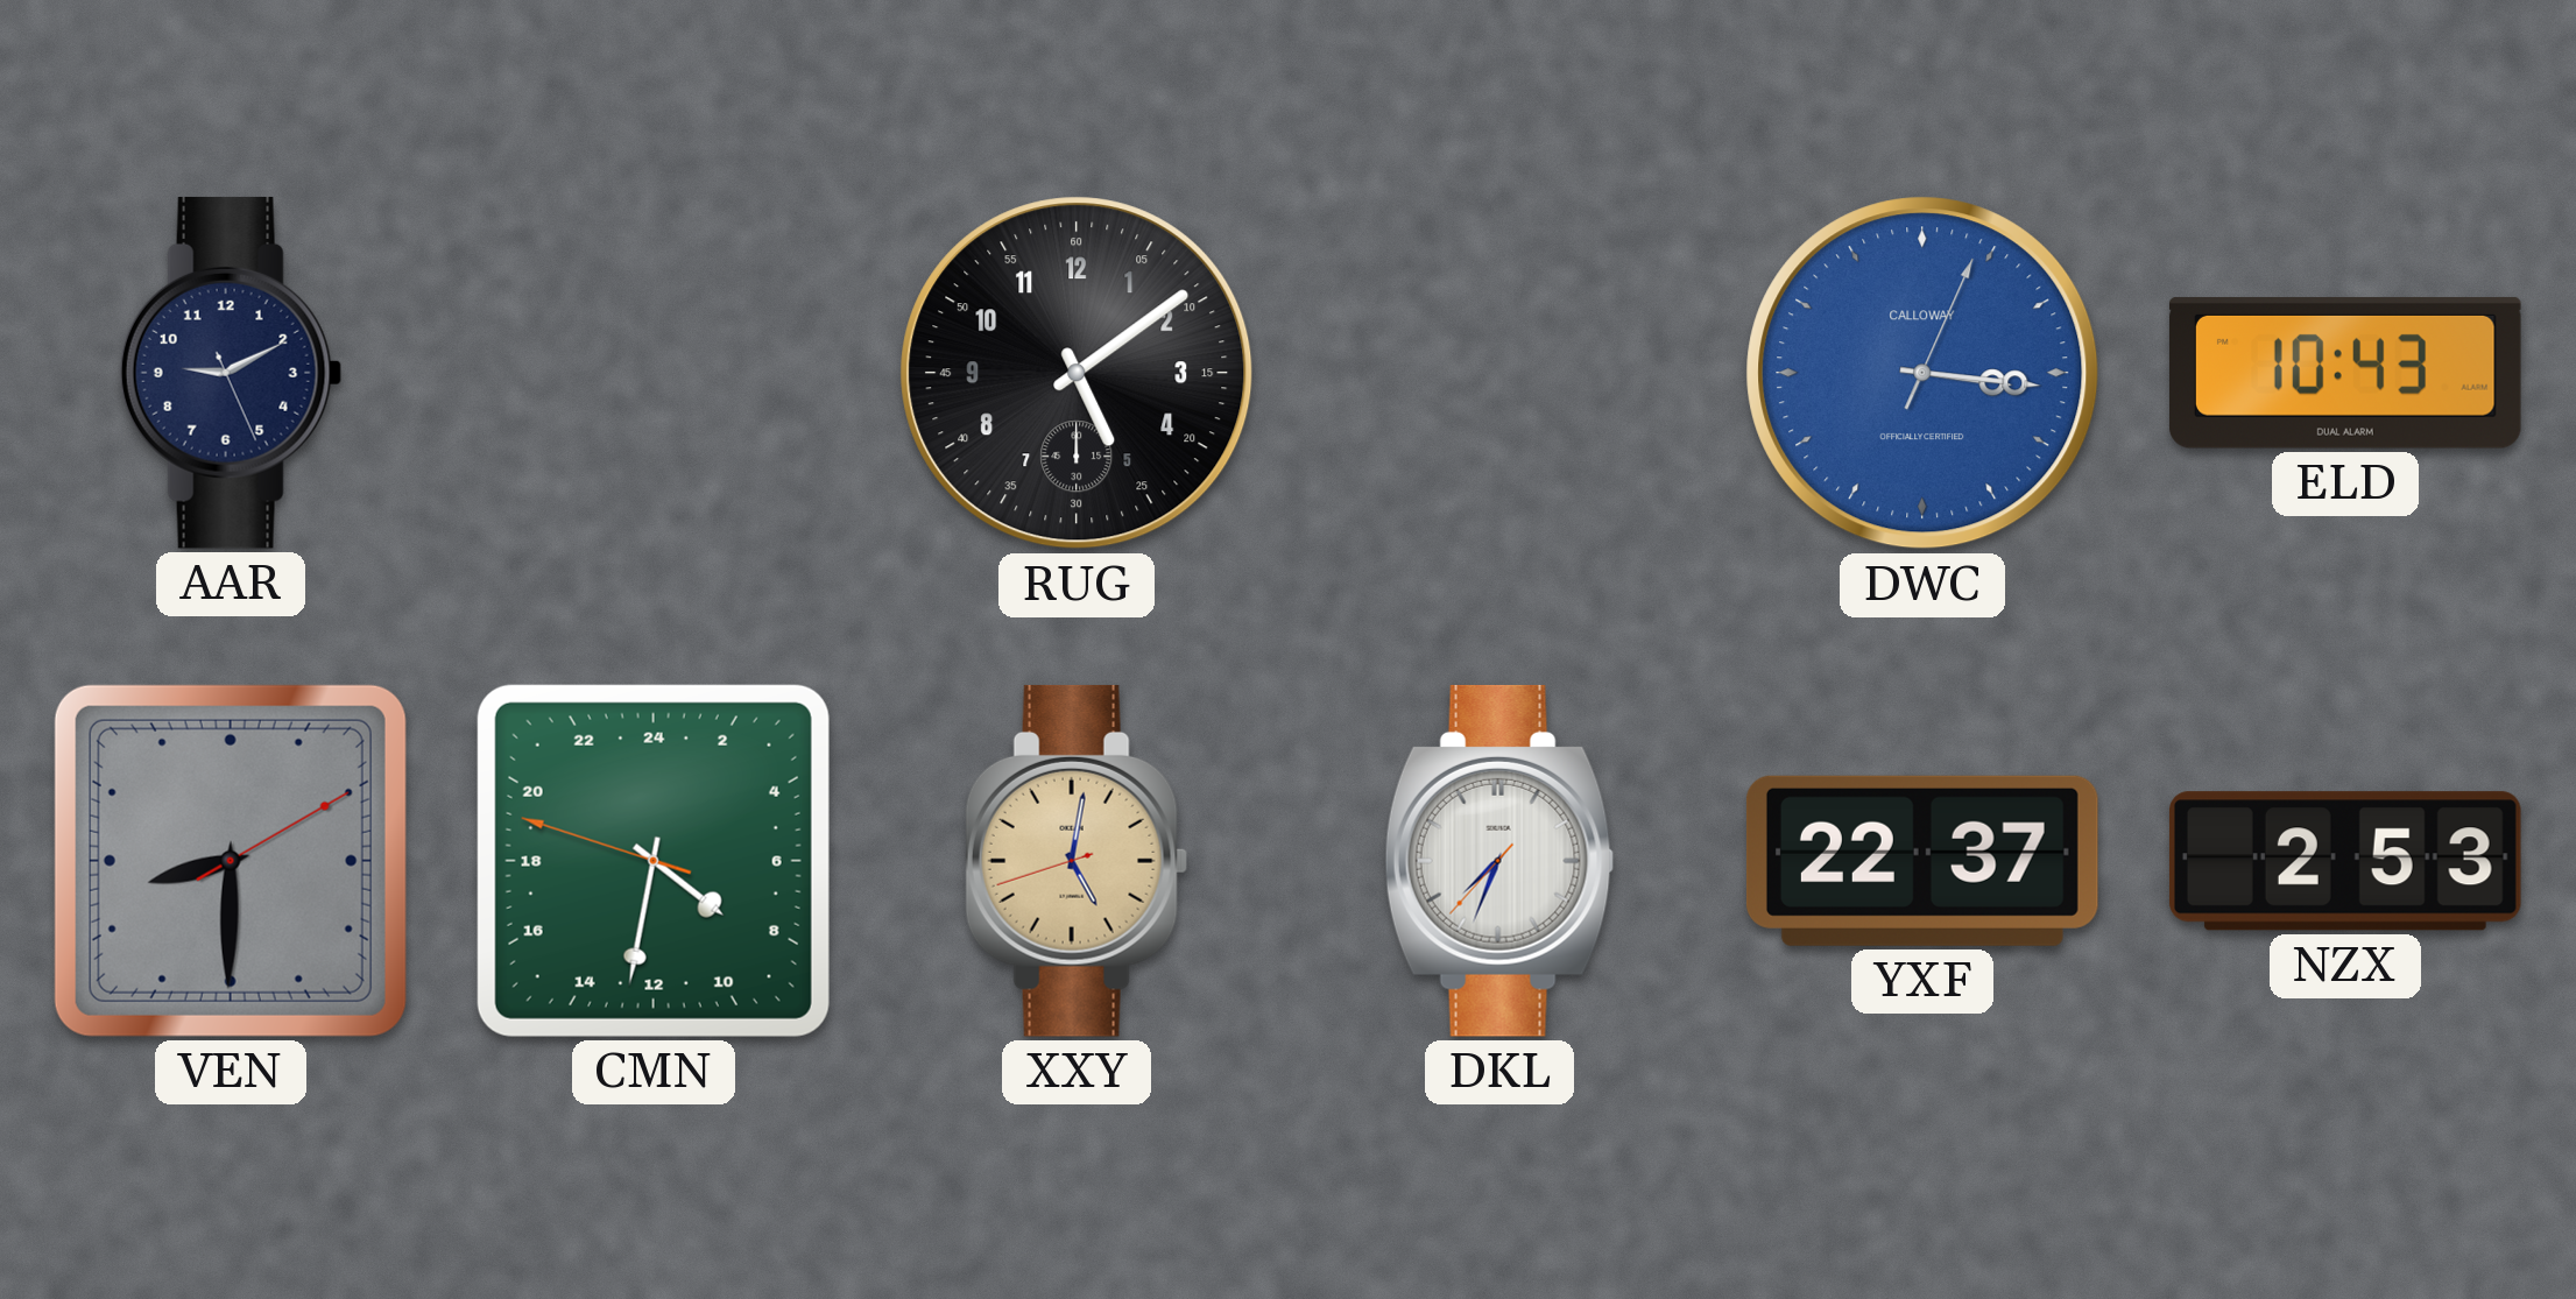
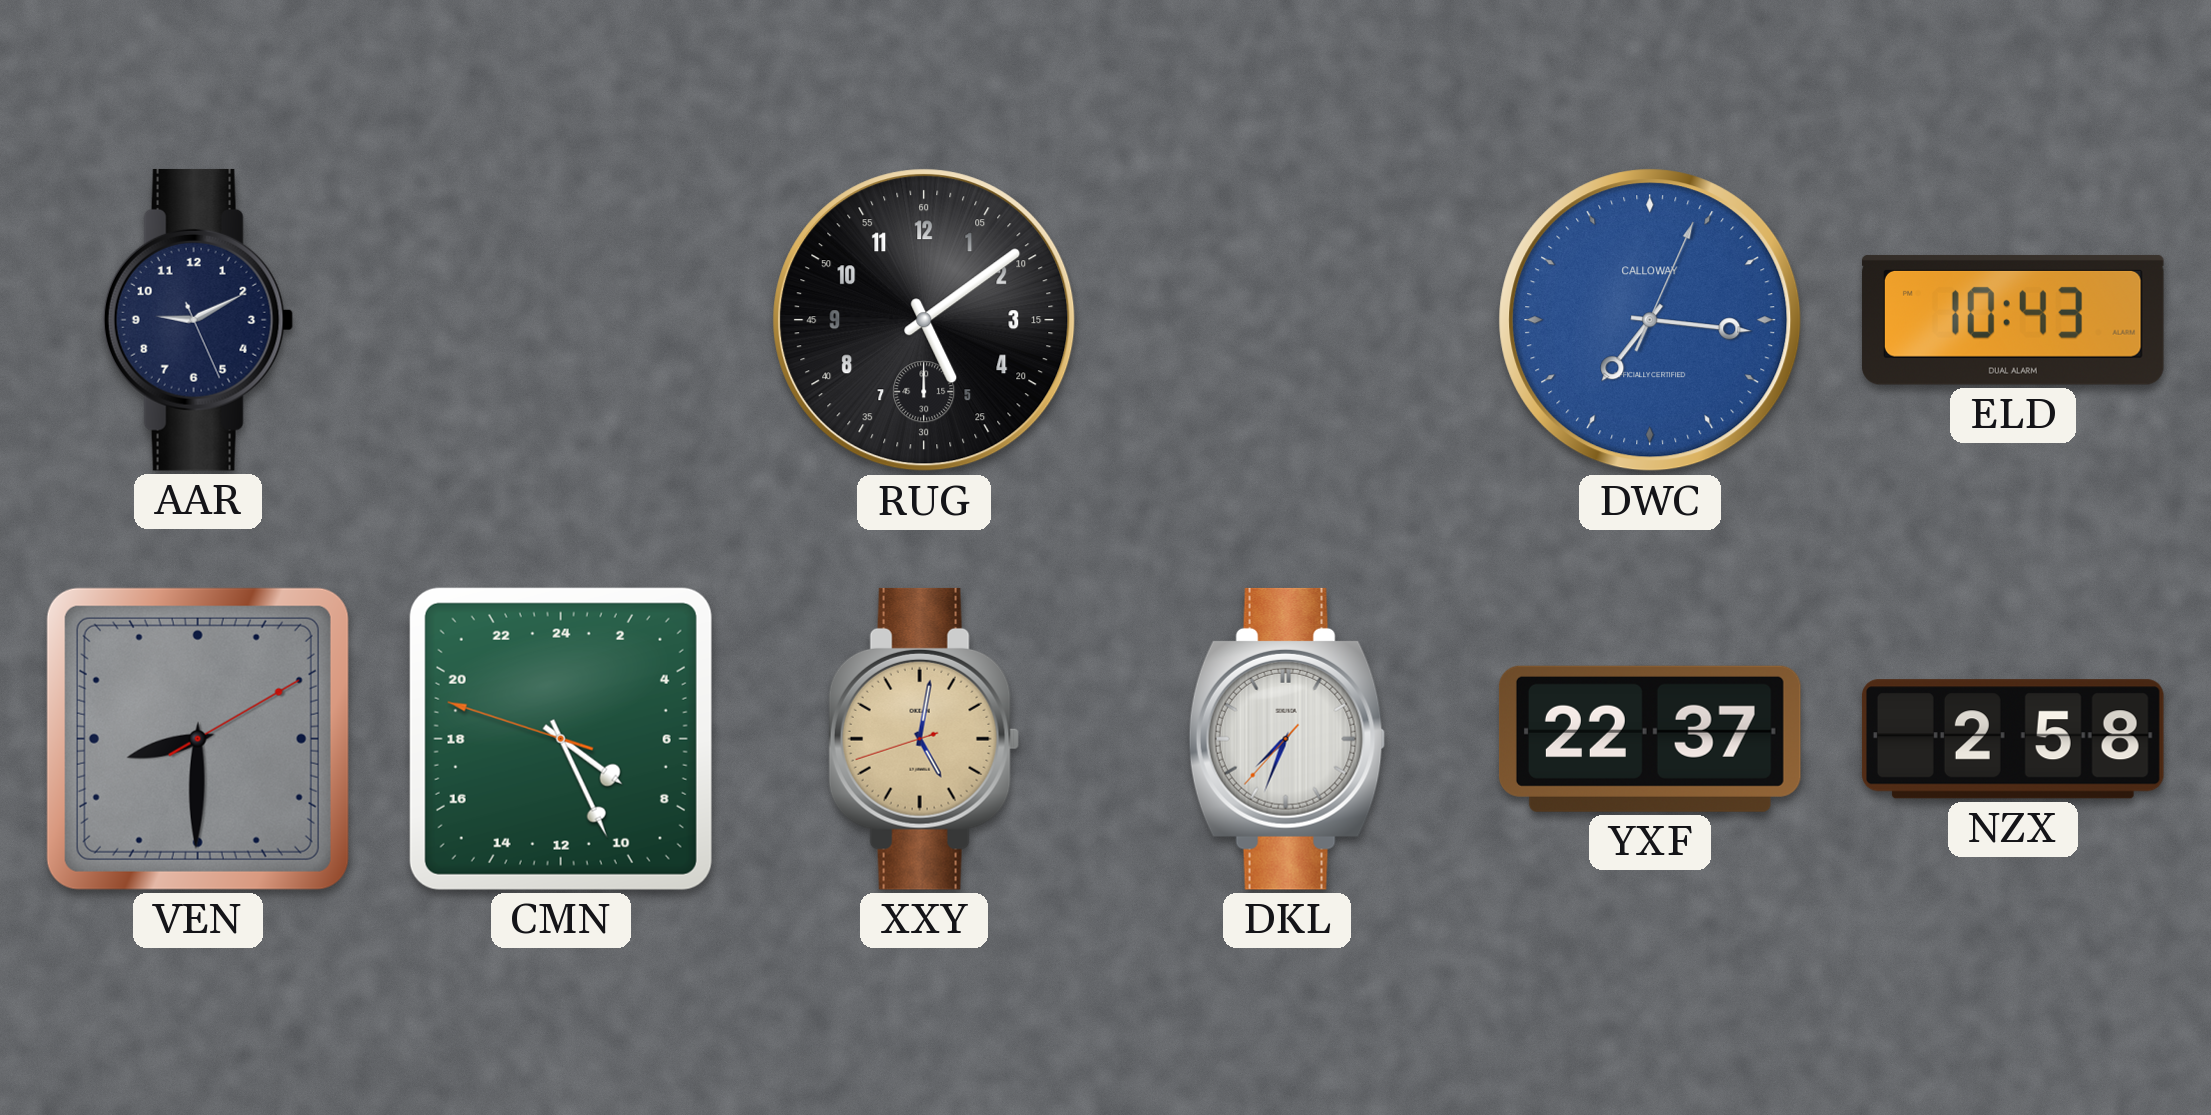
DWC: 3:16 -> 7:16
CMN: 8:31 -> 8:25
NZX: 2:53 -> 2:58
